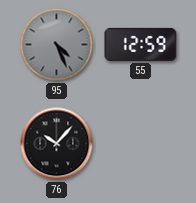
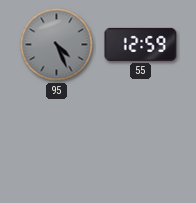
76: 10:07 -> none
